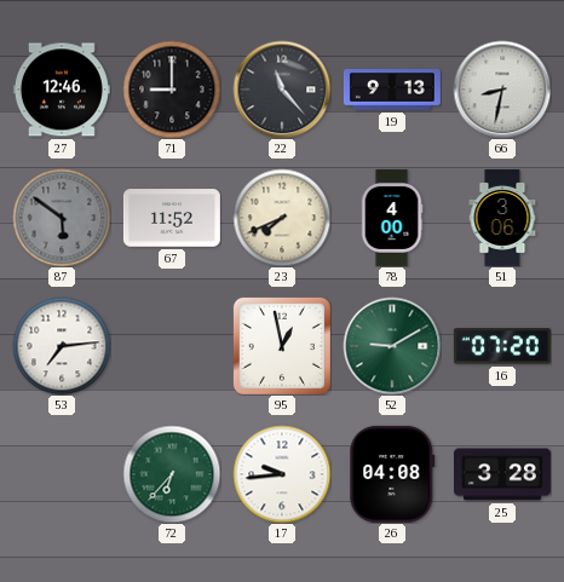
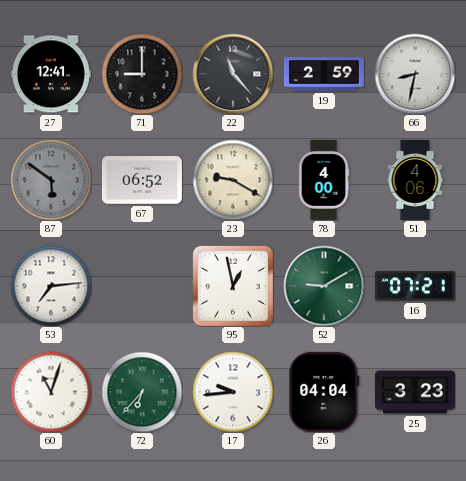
27: 12:46 -> 12:41
19: 9:13 -> 2:59
67: 11:52 -> 06:52
23: 7:41 -> 9:20
51: 3:06 -> 4:06
16: 07:20 -> 07:21
60: none -> 11:03
26: 04:08 -> 04:04
25: 3:28 -> 3:23
